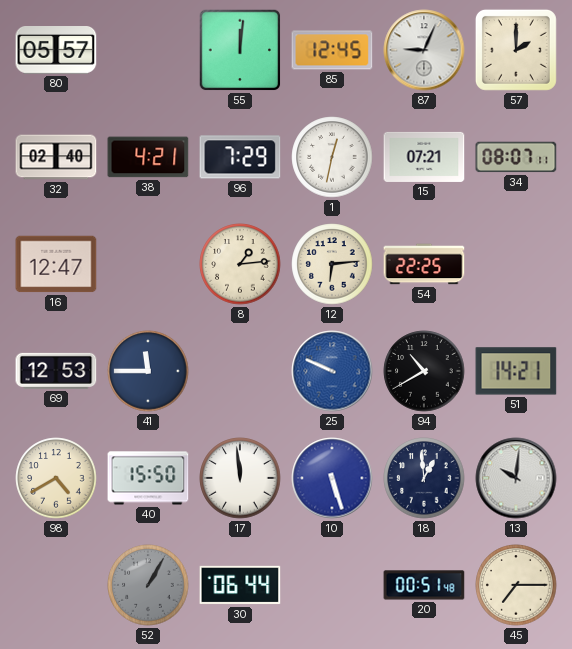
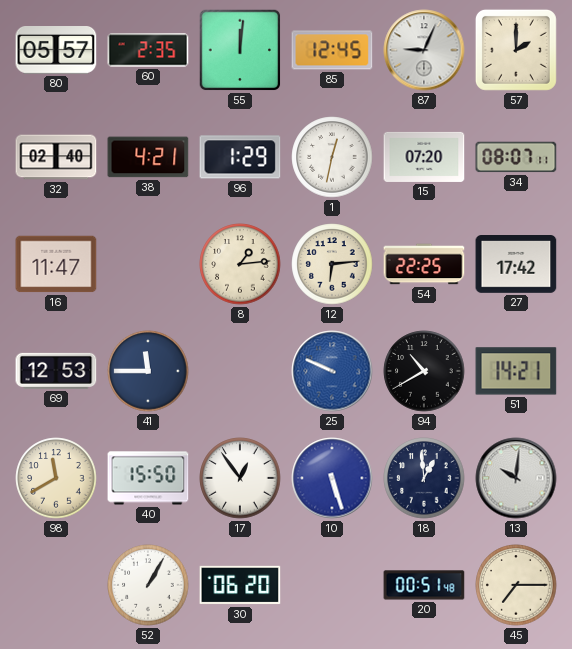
60: none -> 2:35
96: 7:29 -> 1:29
15: 07:21 -> 07:20
16: 12:47 -> 11:47
27: none -> 17:42
98: 4:40 -> 11:40
17: 11:59 -> 12:54
52 dial: grey -> white
30: 06:44 -> 06:20
